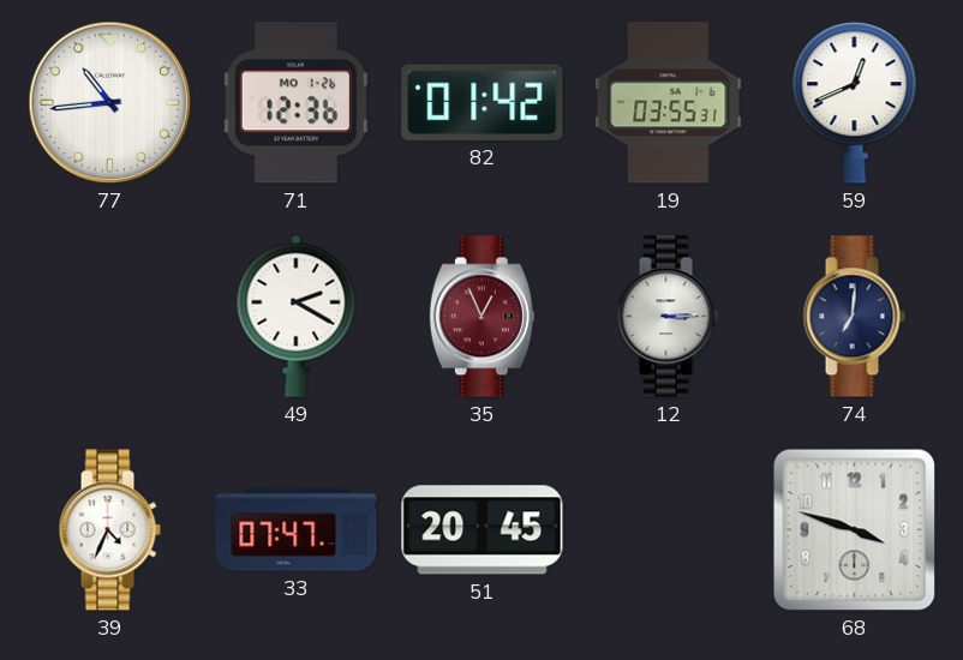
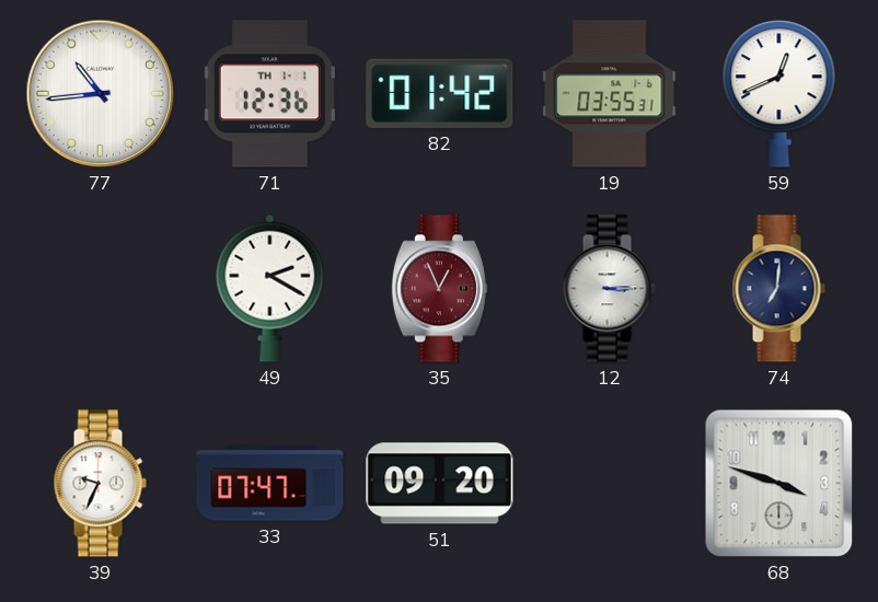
71 date: MO 1-26 -> TH 1-1
39: 4:34 -> 9:34
51: 20:45 -> 09:20
